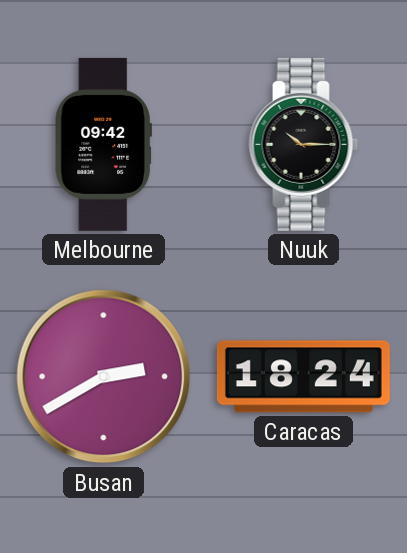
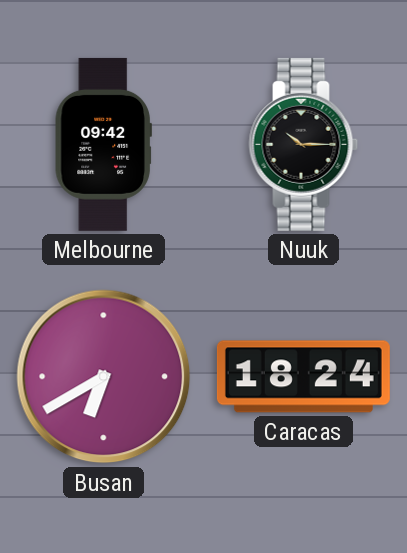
Busan: 2:40 -> 6:40
